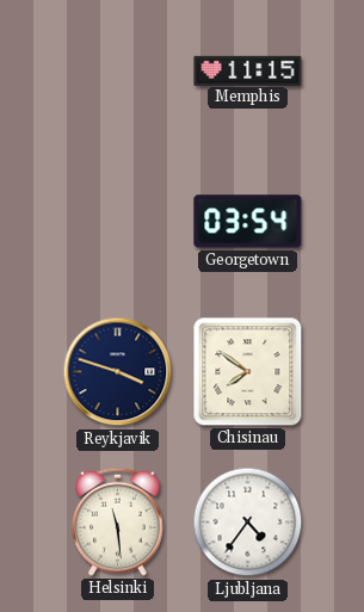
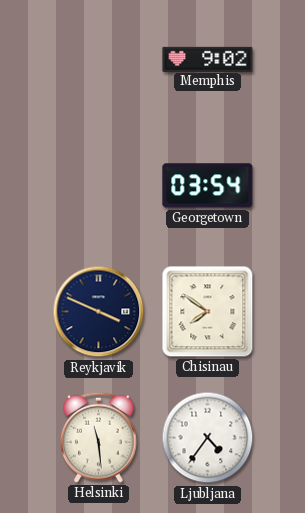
Memphis: 11:15 -> 9:02
Reykjavik: 3:48 -> 3:49
